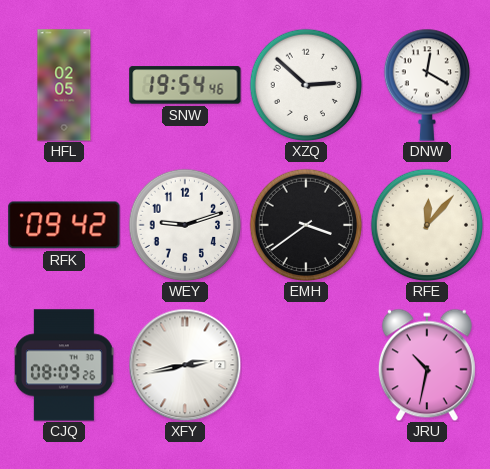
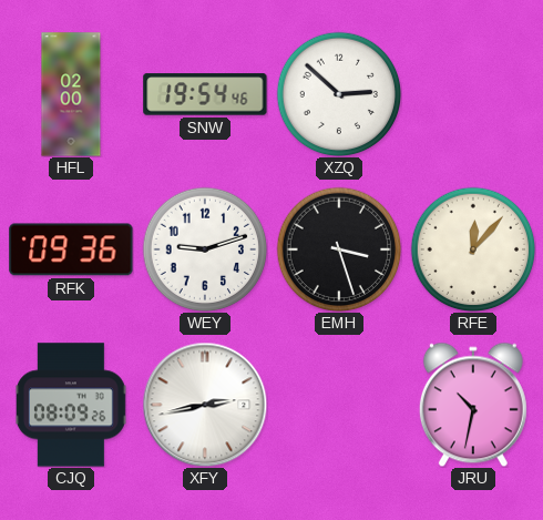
HFL: 02:05 -> 02:00
DNW: 12:20 -> none
RFK: 09:42 -> 09:36
EMH: 3:39 -> 3:27
